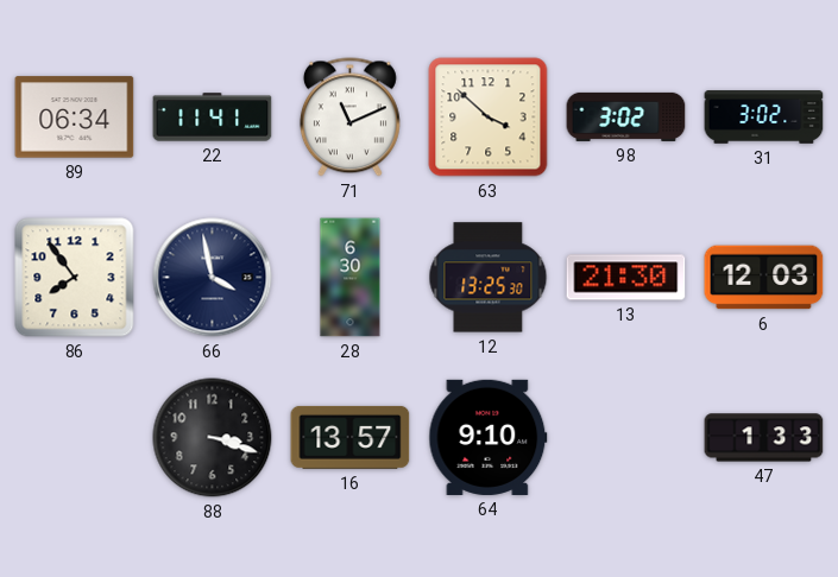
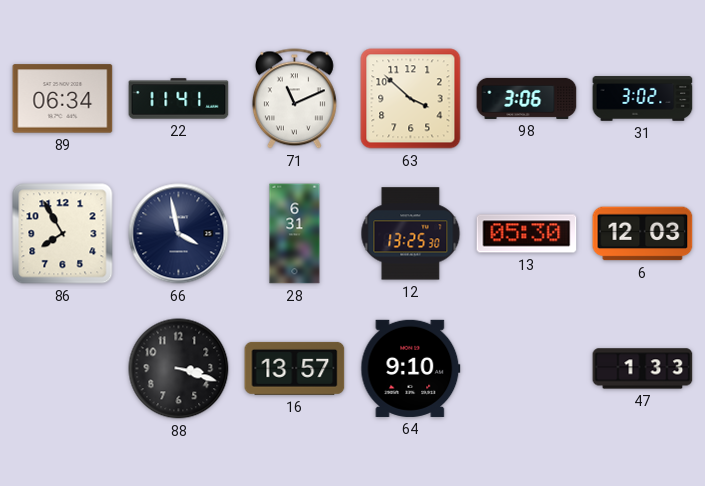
98: 3:02 -> 3:06
86: 7:54 -> 7:55
28: 6:30 -> 6:31
13: 21:30 -> 05:30
